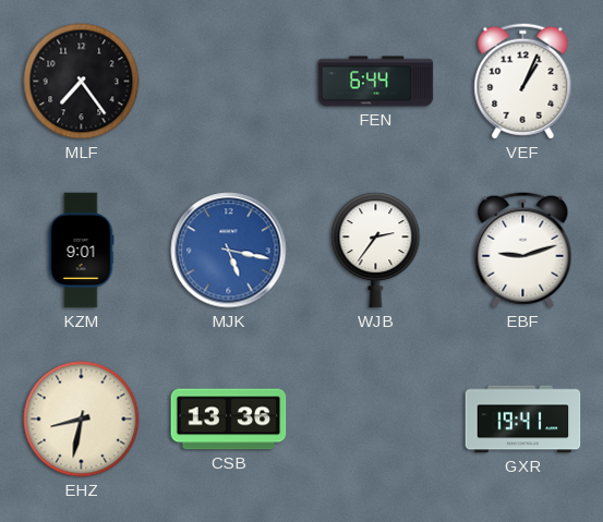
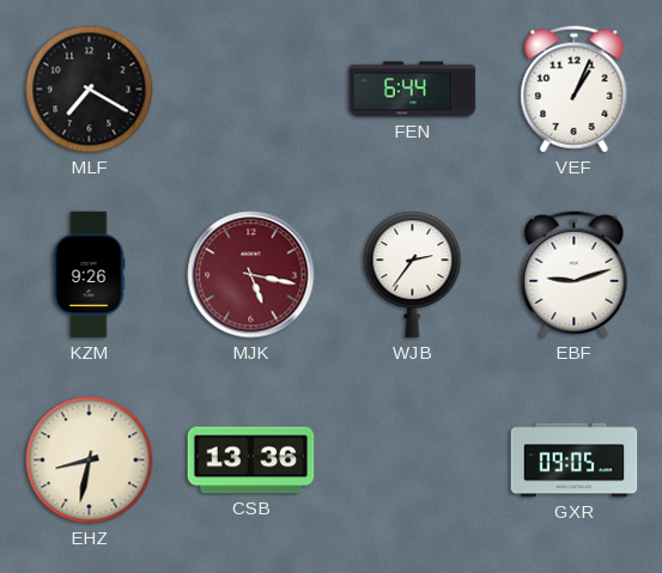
MLF: 7:24 -> 7:20
KZM: 9:01 -> 9:26
MJK dial: blue -> burgundy
GXR: 19:41 -> 09:05
